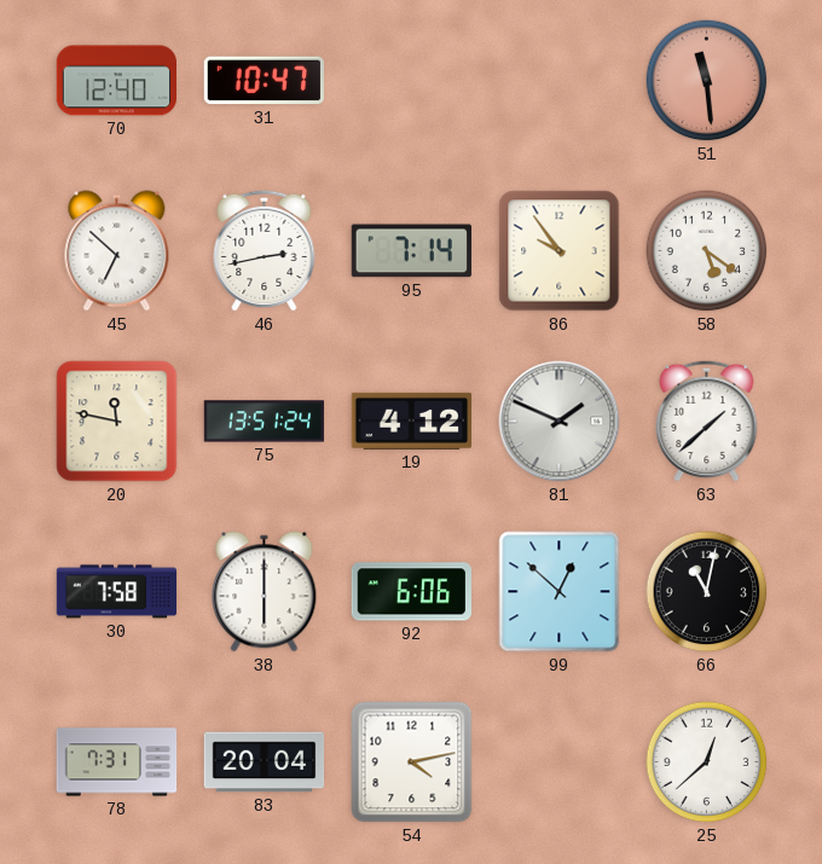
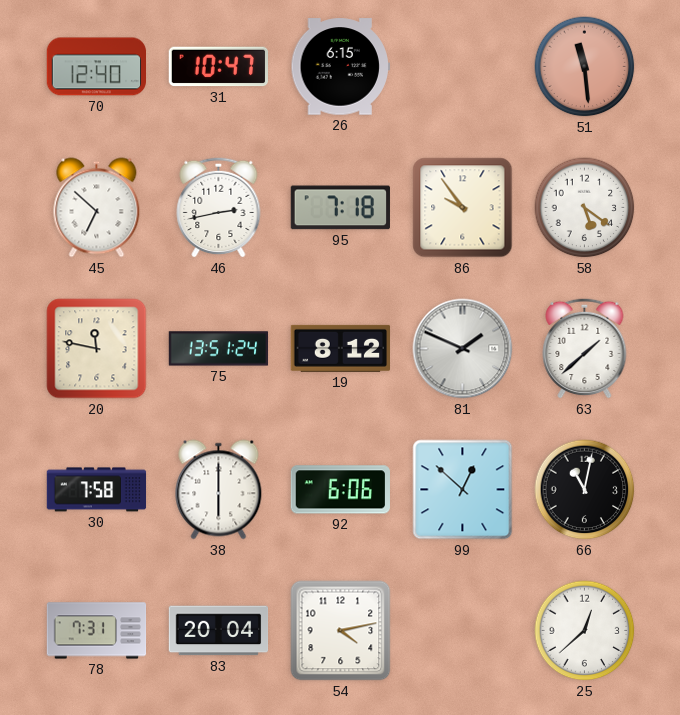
26: none -> 6:15
95: 7:14 -> 7:18
19: 4:12 -> 8:12
